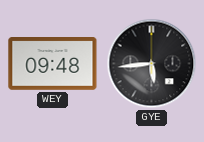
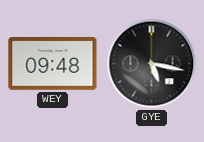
GYE: 5:44 -> 5:17
